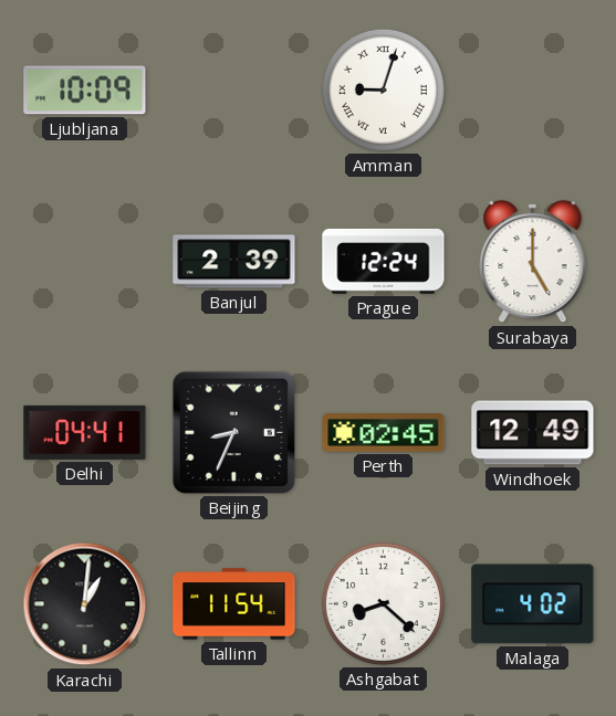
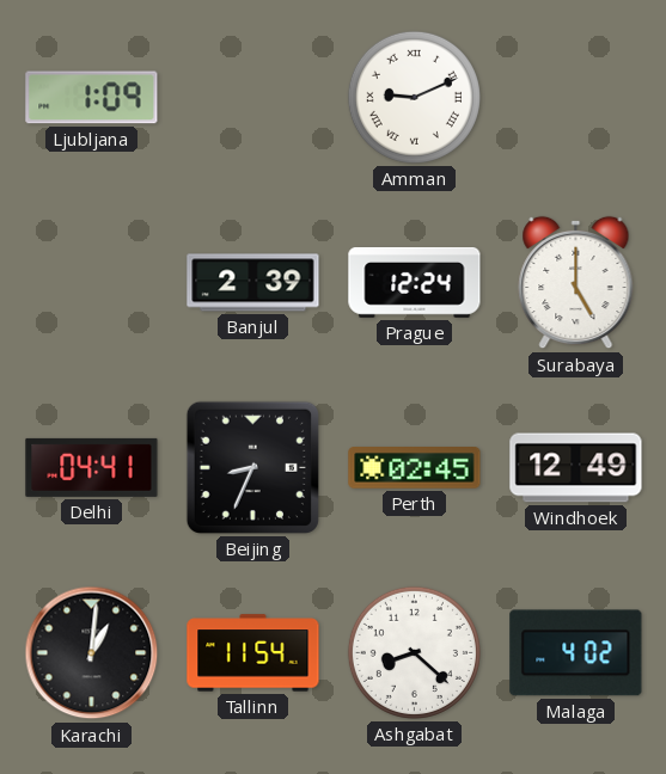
Ljubljana: 10:09 -> 1:09
Amman: 9:03 -> 9:11
